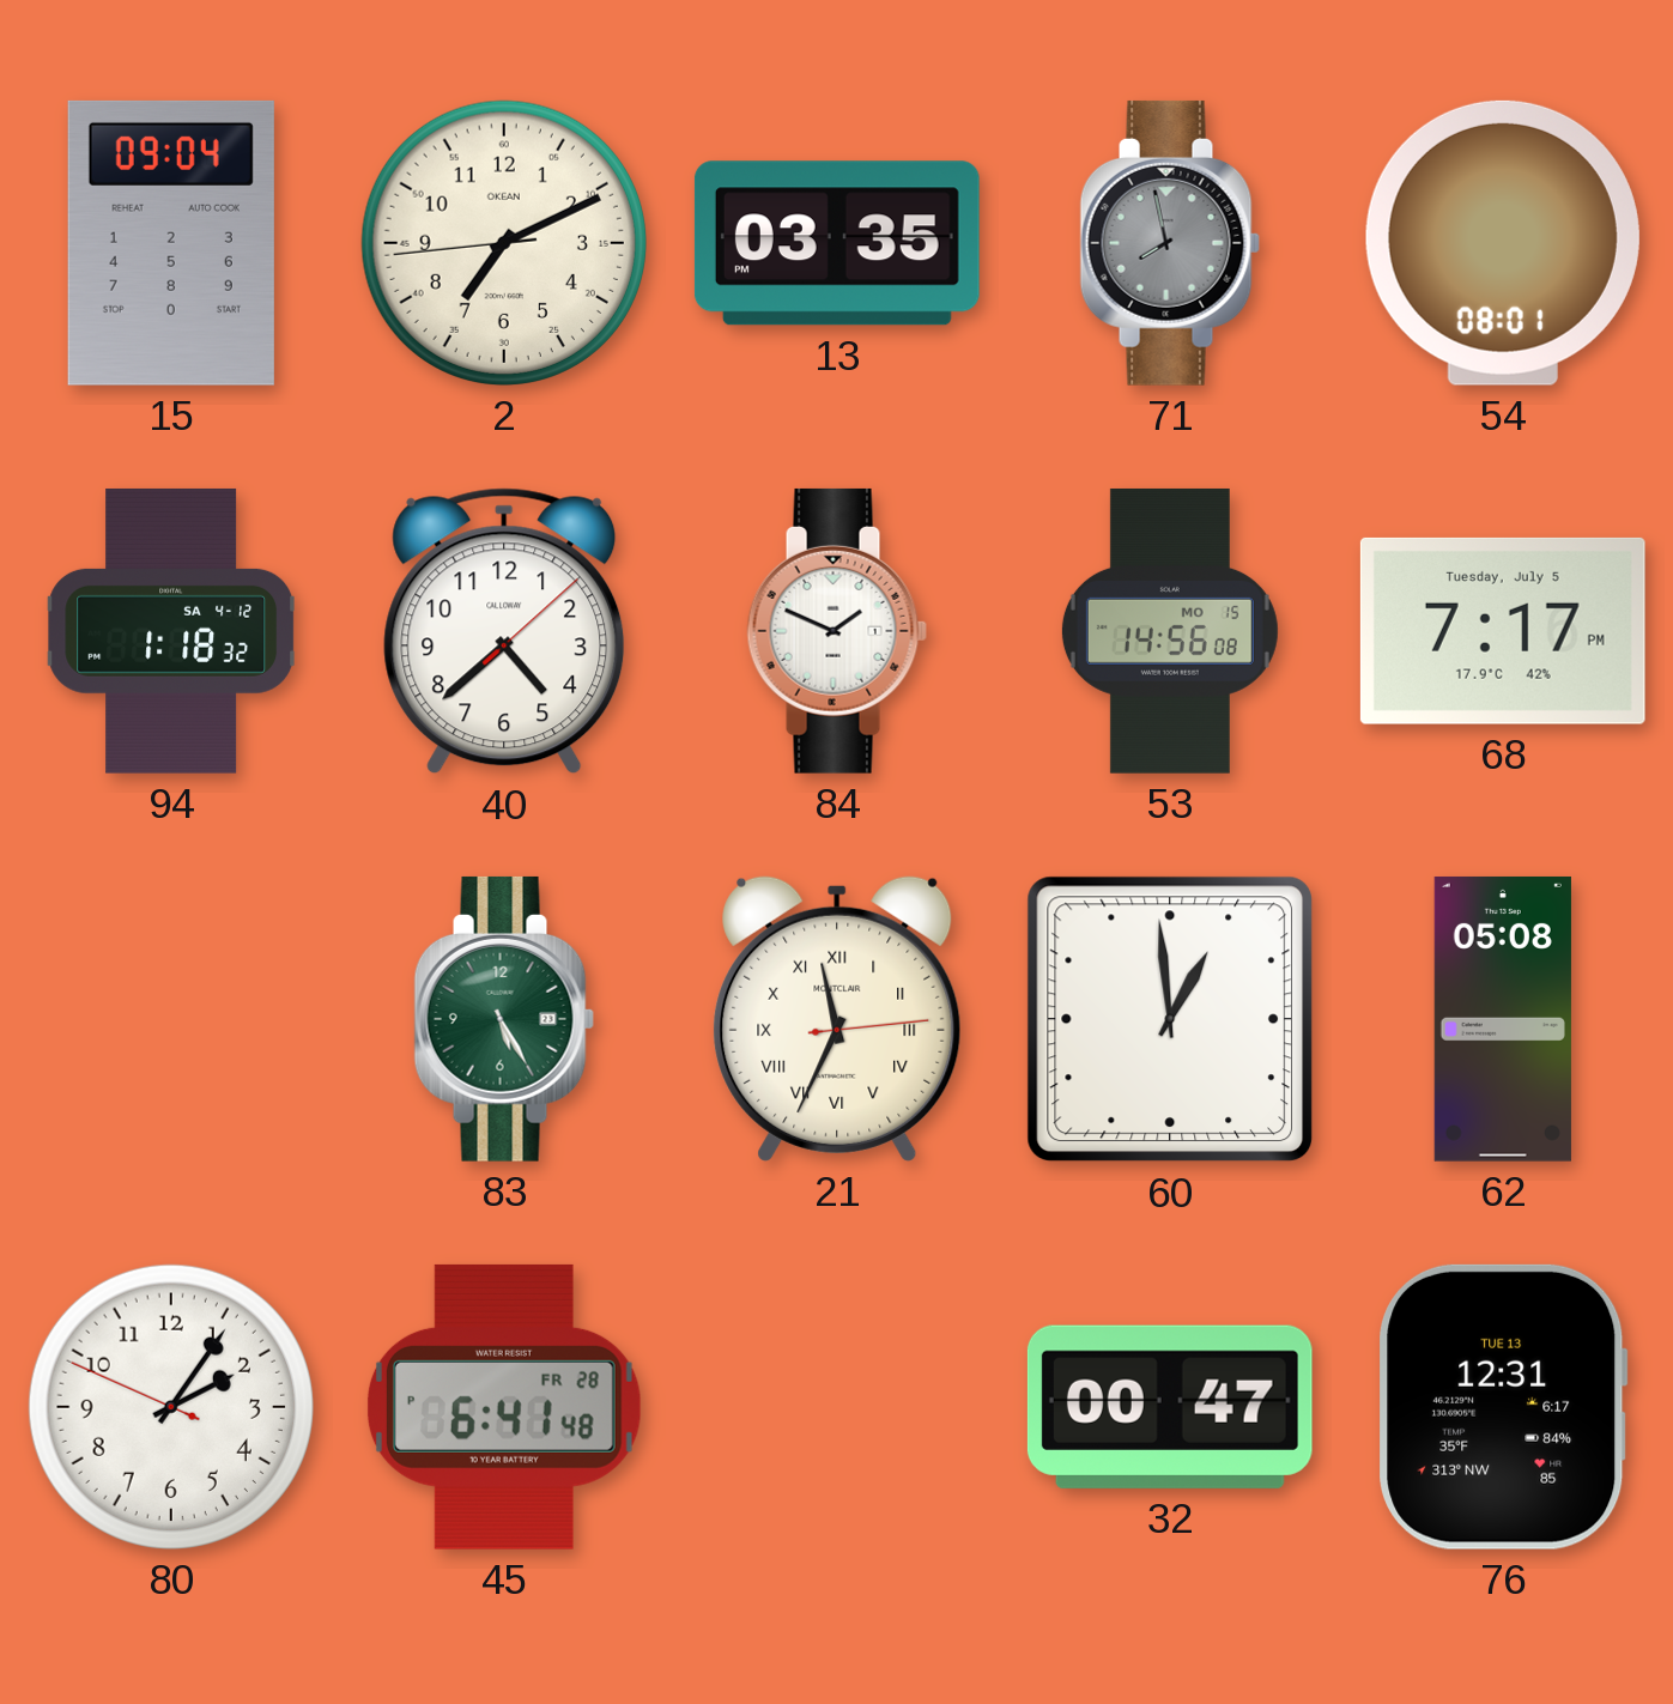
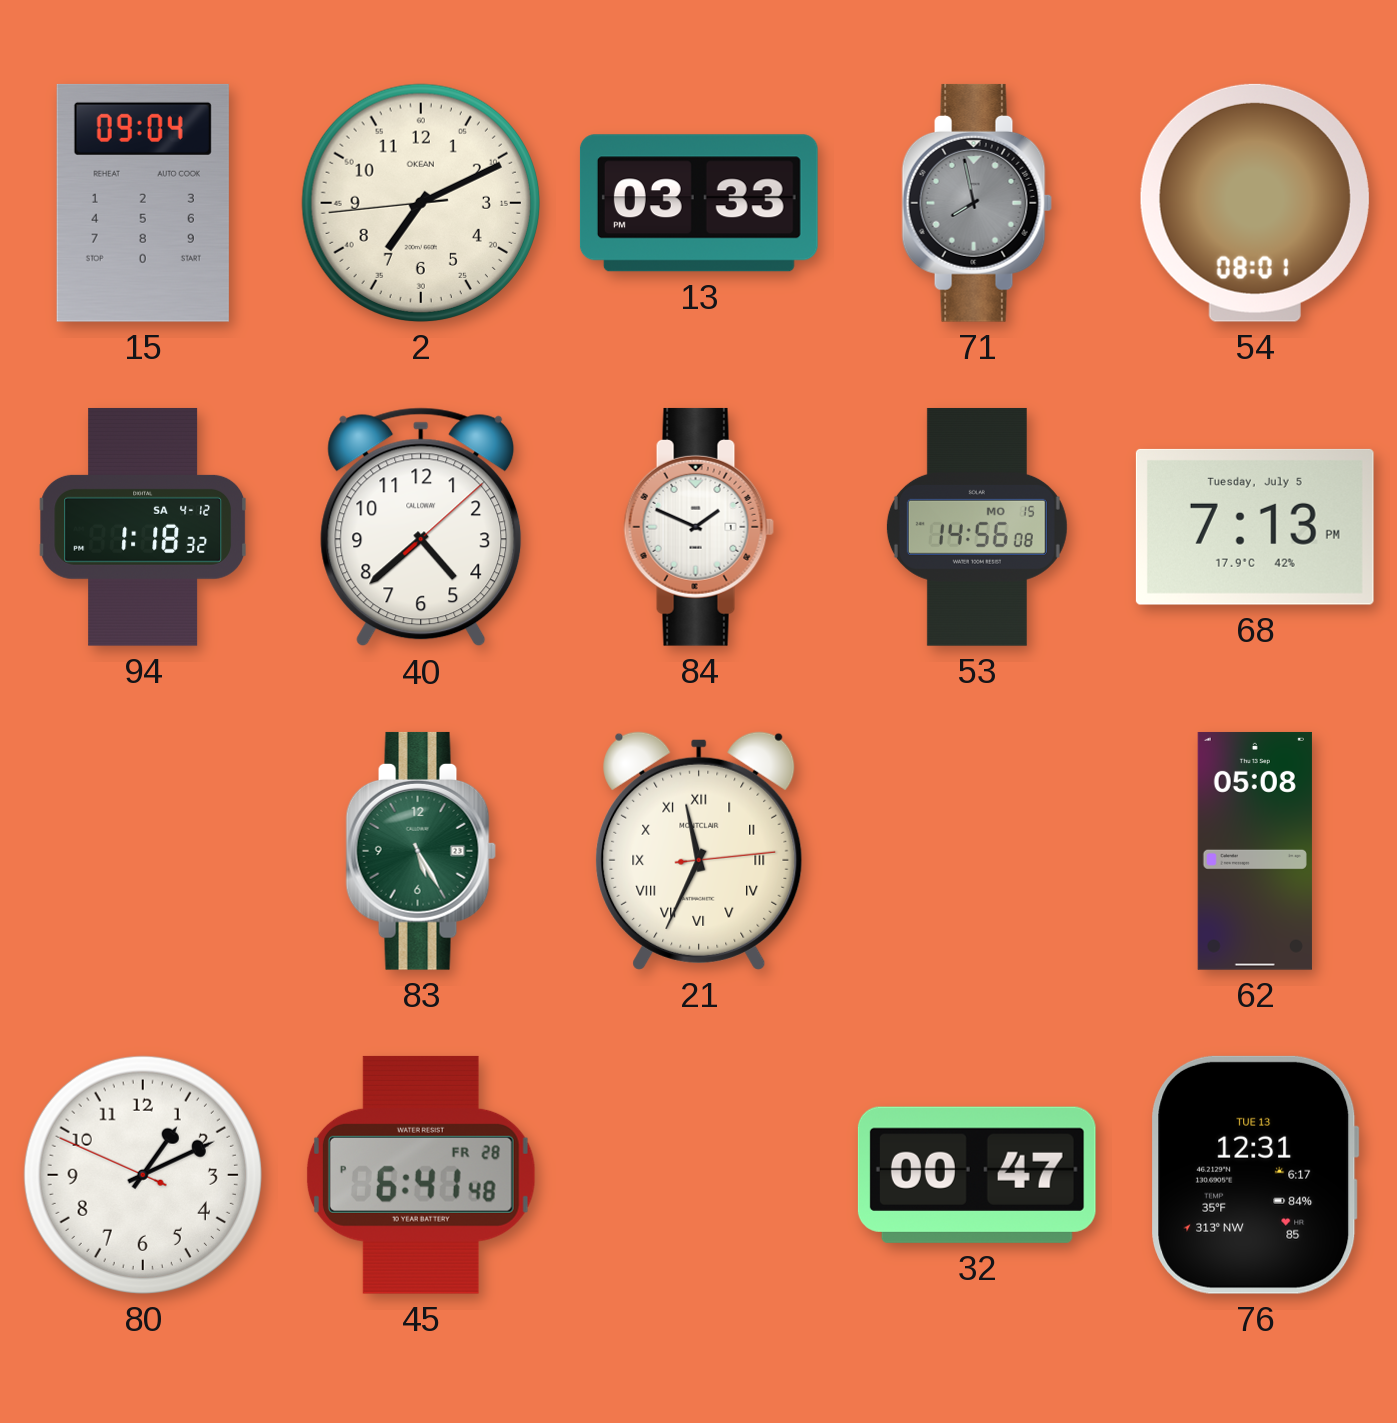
13: 03:35 -> 03:33
68: 7:17 -> 7:13
60: 12:59 -> none
80: 2:05 -> 1:10
